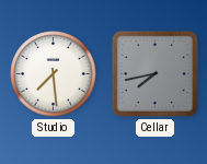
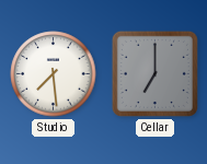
Cellar: 7:43 -> 7:00
